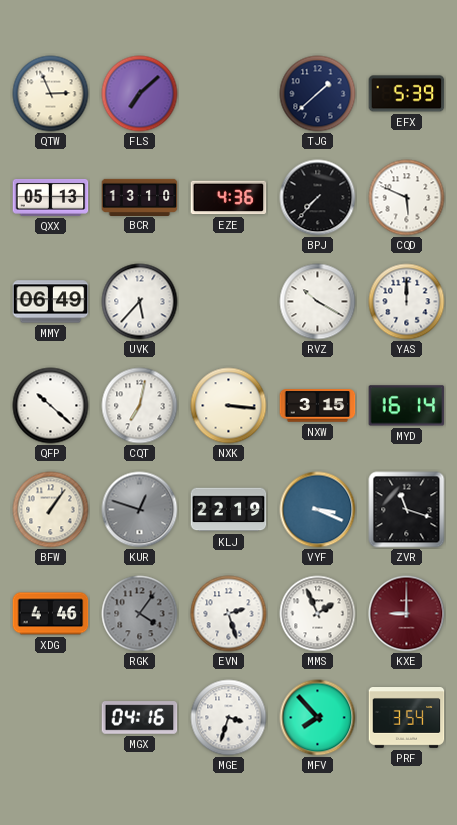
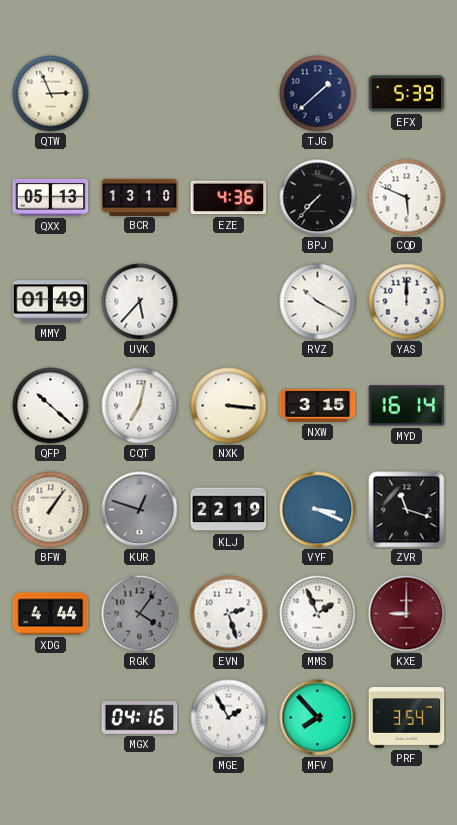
FLS: 7:08 -> none
MMY: 06:49 -> 01:49
XDG: 4:46 -> 4:44
MGE: 3:33 -> 1:55
